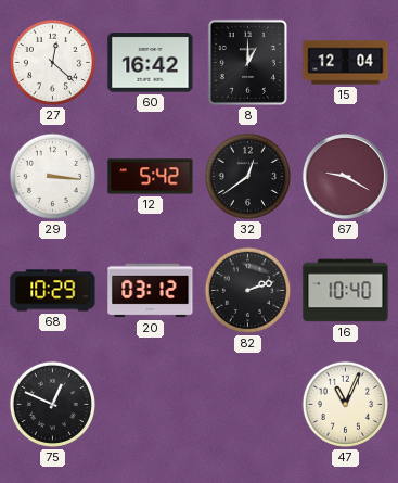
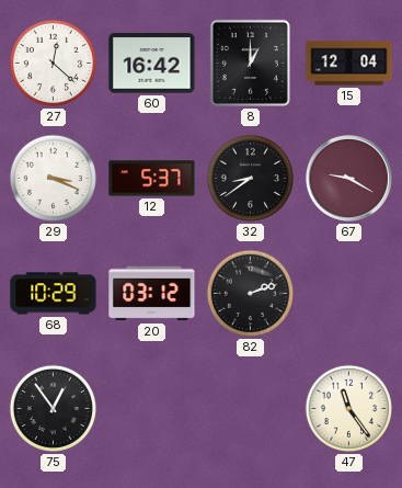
29: 3:16 -> 3:19
12: 5:42 -> 5:37
32: 12:39 -> 8:39
16: 10:40 -> none
75: 12:49 -> 12:54
47: 11:04 -> 11:24
